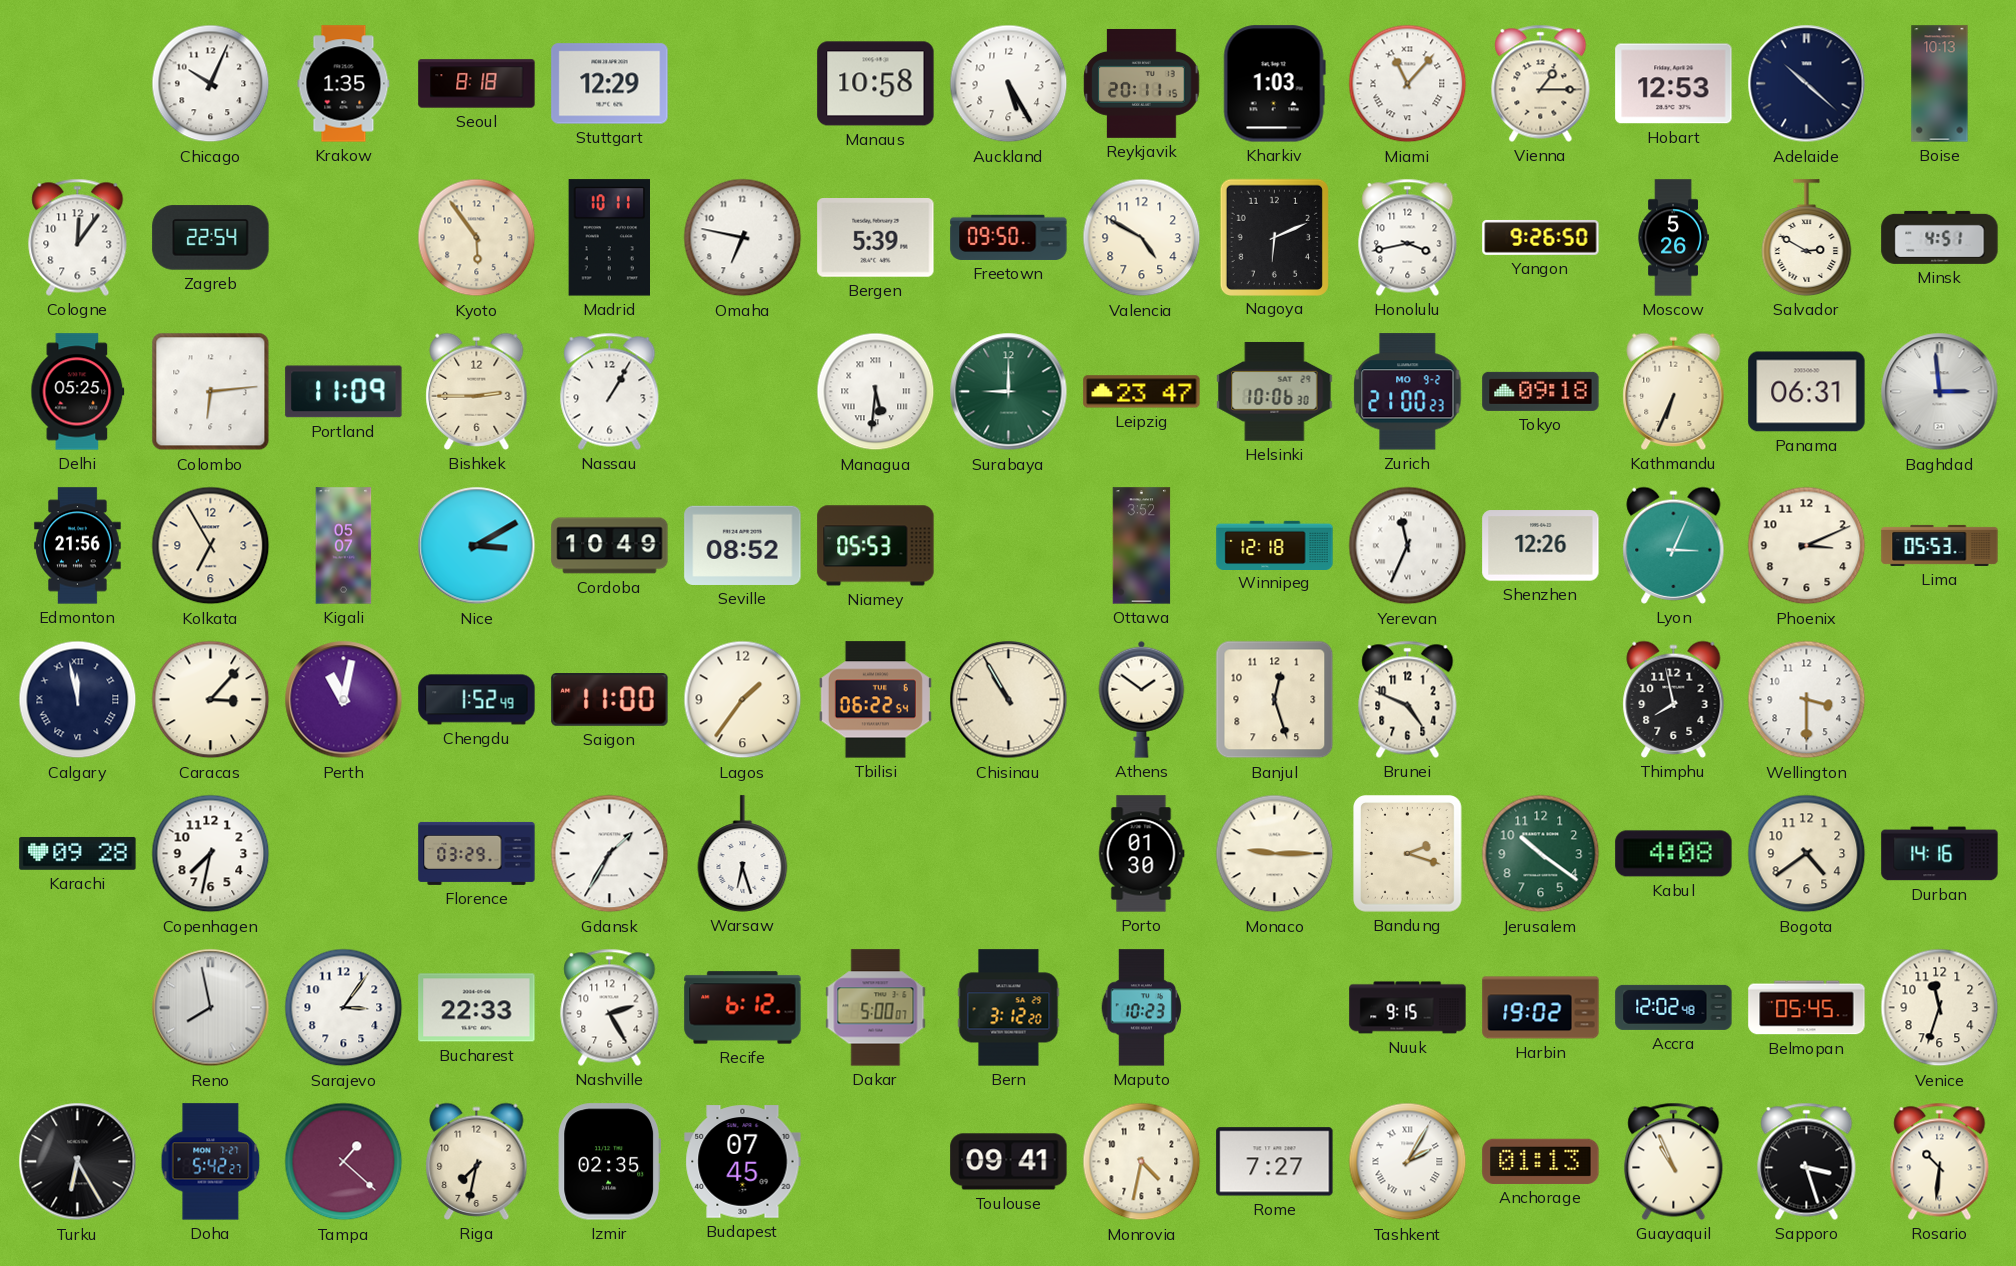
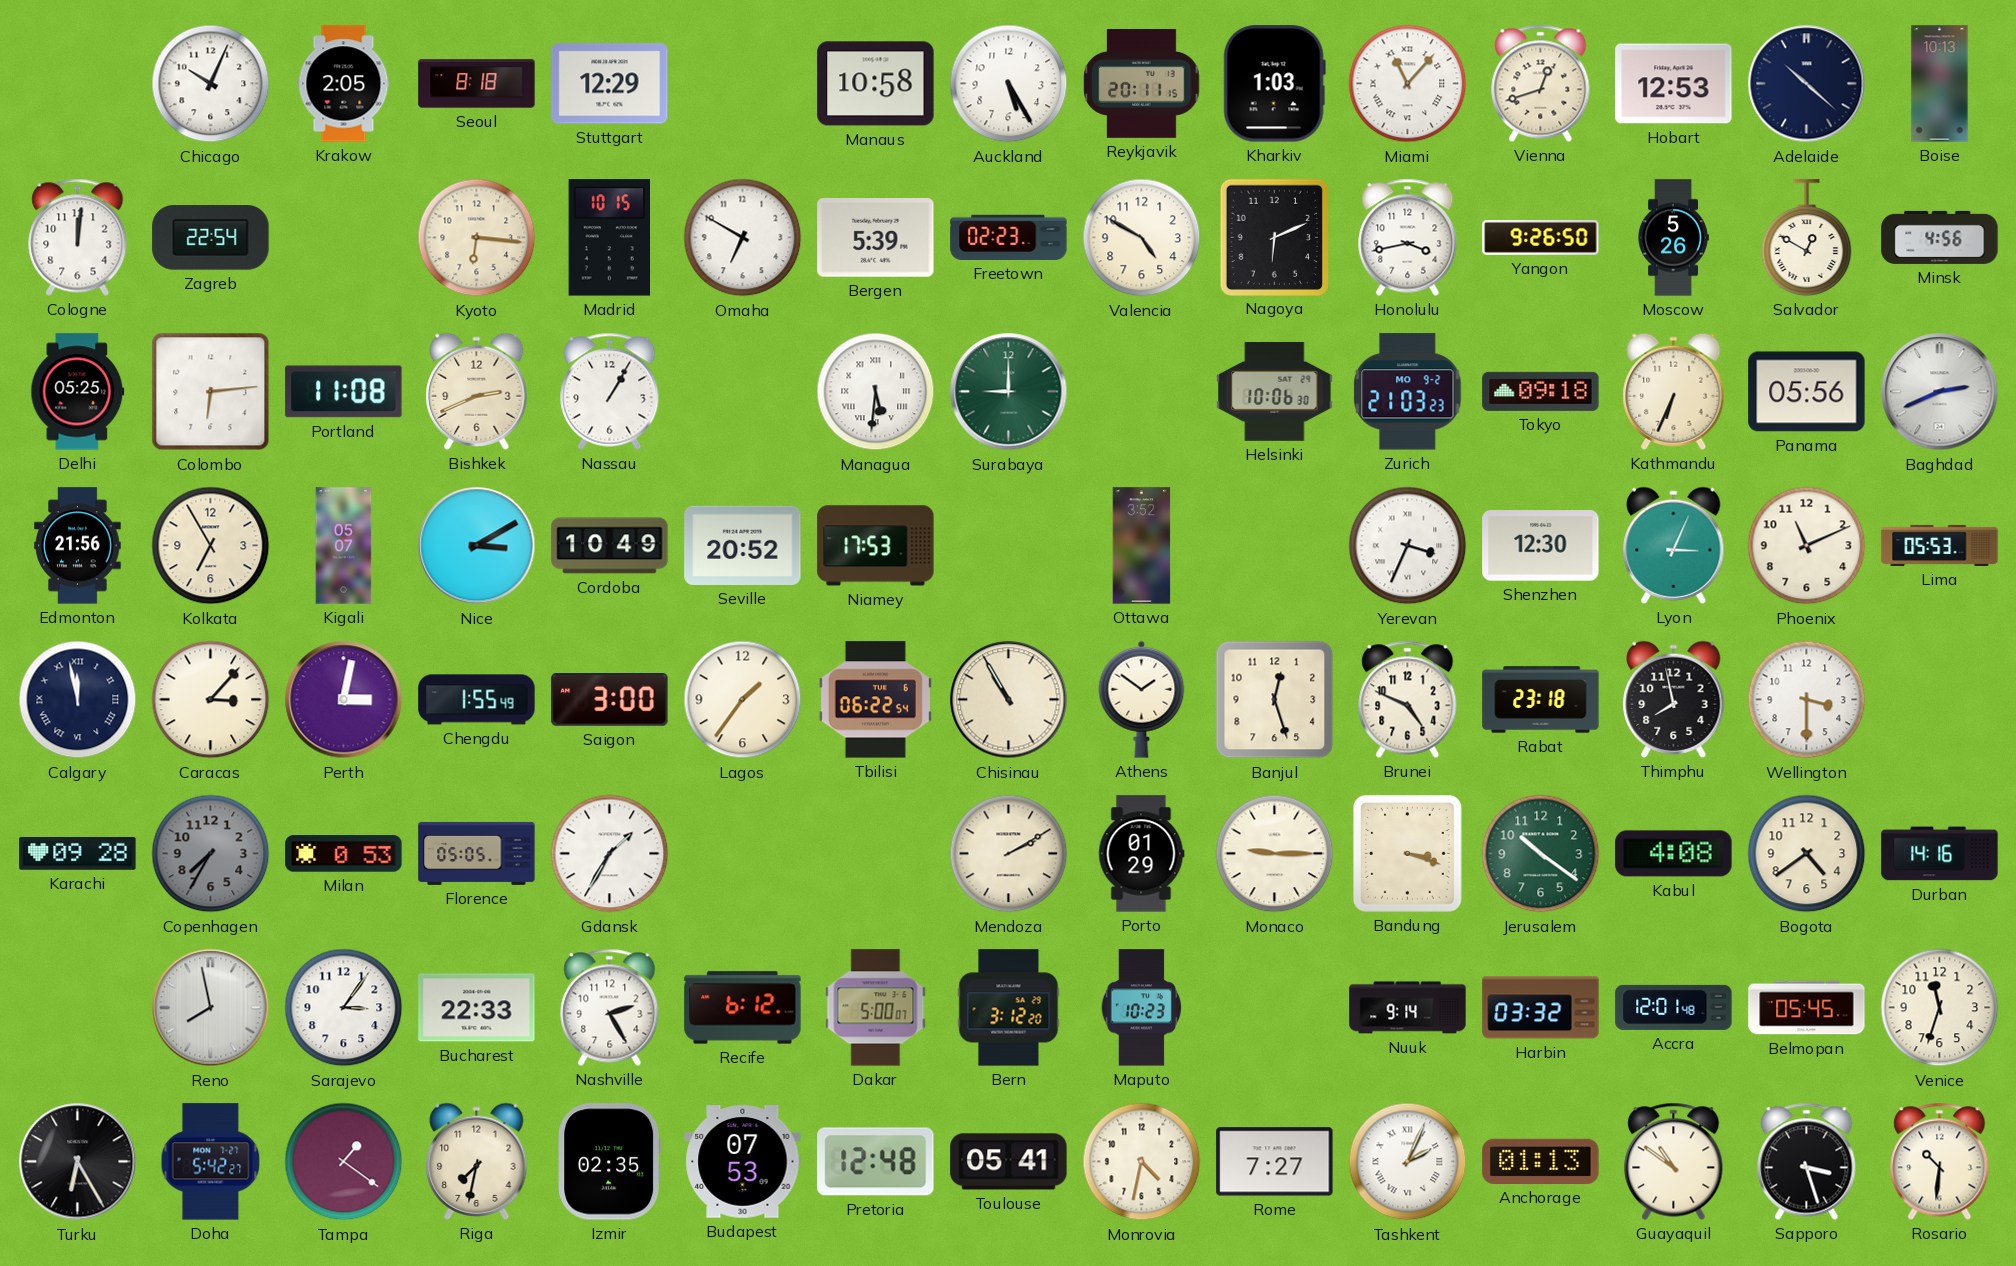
Krakow: 1:35 -> 2:05
Vienna: 1:15 -> 12:42
Cologne: 12:06 -> 12:01
Kyoto: 5:54 -> 6:16
Madrid: 10:11 -> 10:15
Omaha: 6:47 -> 6:50
Freetown: 09:50 -> 02:23
Salvador: 2:50 -> 12:50
Minsk: 4:51 -> 4:56
Portland: 11:09 -> 11:08
Bishkek: 2:45 -> 2:41
Leipzig: 23:47 -> none
Zurich: 21:00 -> 21:03
Panama: 06:31 -> 05:56
Baghdad: 2:59 -> 2:41
Seville: 08:52 -> 20:52
Niamey: 05:53 -> 17:53
Winnipeg: 12:18 -> none
Yerevan: 11:34 -> 3:34
Shenzhen: 12:26 -> 12:30
Phoenix: 3:11 -> 11:11
Perth: 11:02 -> 3:02
Chengdu: 1:52 -> 1:55
Saigon: 11:00 -> 3:00
Rabat: none -> 23:18
Copenhagen: 7:32 -> 7:35
Copenhagen dial: white -> grey
Milan: none -> 0:53
Florence: 03:29 -> 05:05
Warsaw: 6:27 -> none
Mendoza: none -> 2:10
Porto: 01:30 -> 01:29
Bandung: 2:18 -> 3:18
Nuuk: 9:15 -> 9:14
Harbin: 19:02 -> 03:32
Accra: 12:02 -> 12:01
Tampa: 1:22 -> 1:21
Budapest: 07:45 -> 07:53
Pretoria: none -> 12:48
Toulouse: 09:41 -> 05:41
Tashkent: 2:05 -> 2:04
Guayaquil: 10:56 -> 10:51
